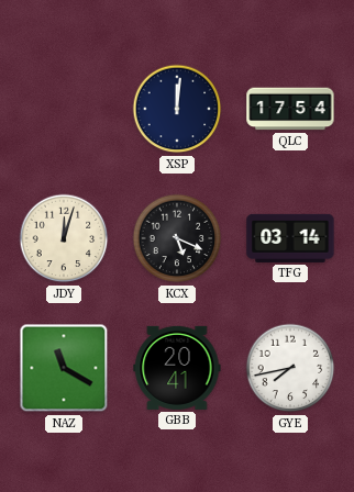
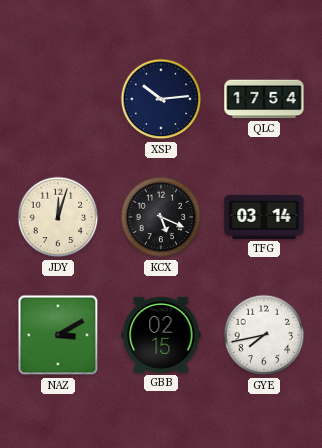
XSP: 12:01 -> 10:14
NAZ: 11:20 -> 3:10
GBB: 20:41 -> 02:15
